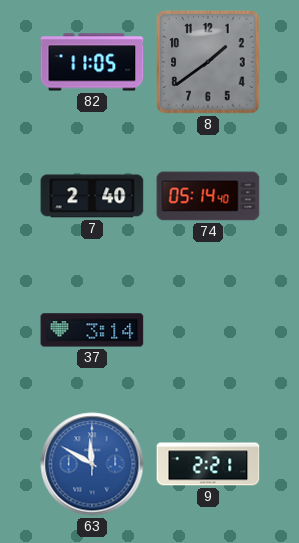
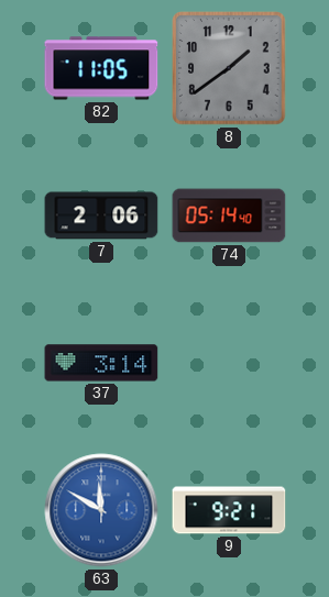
7: 2:40 -> 2:06
9: 2:21 -> 9:21
